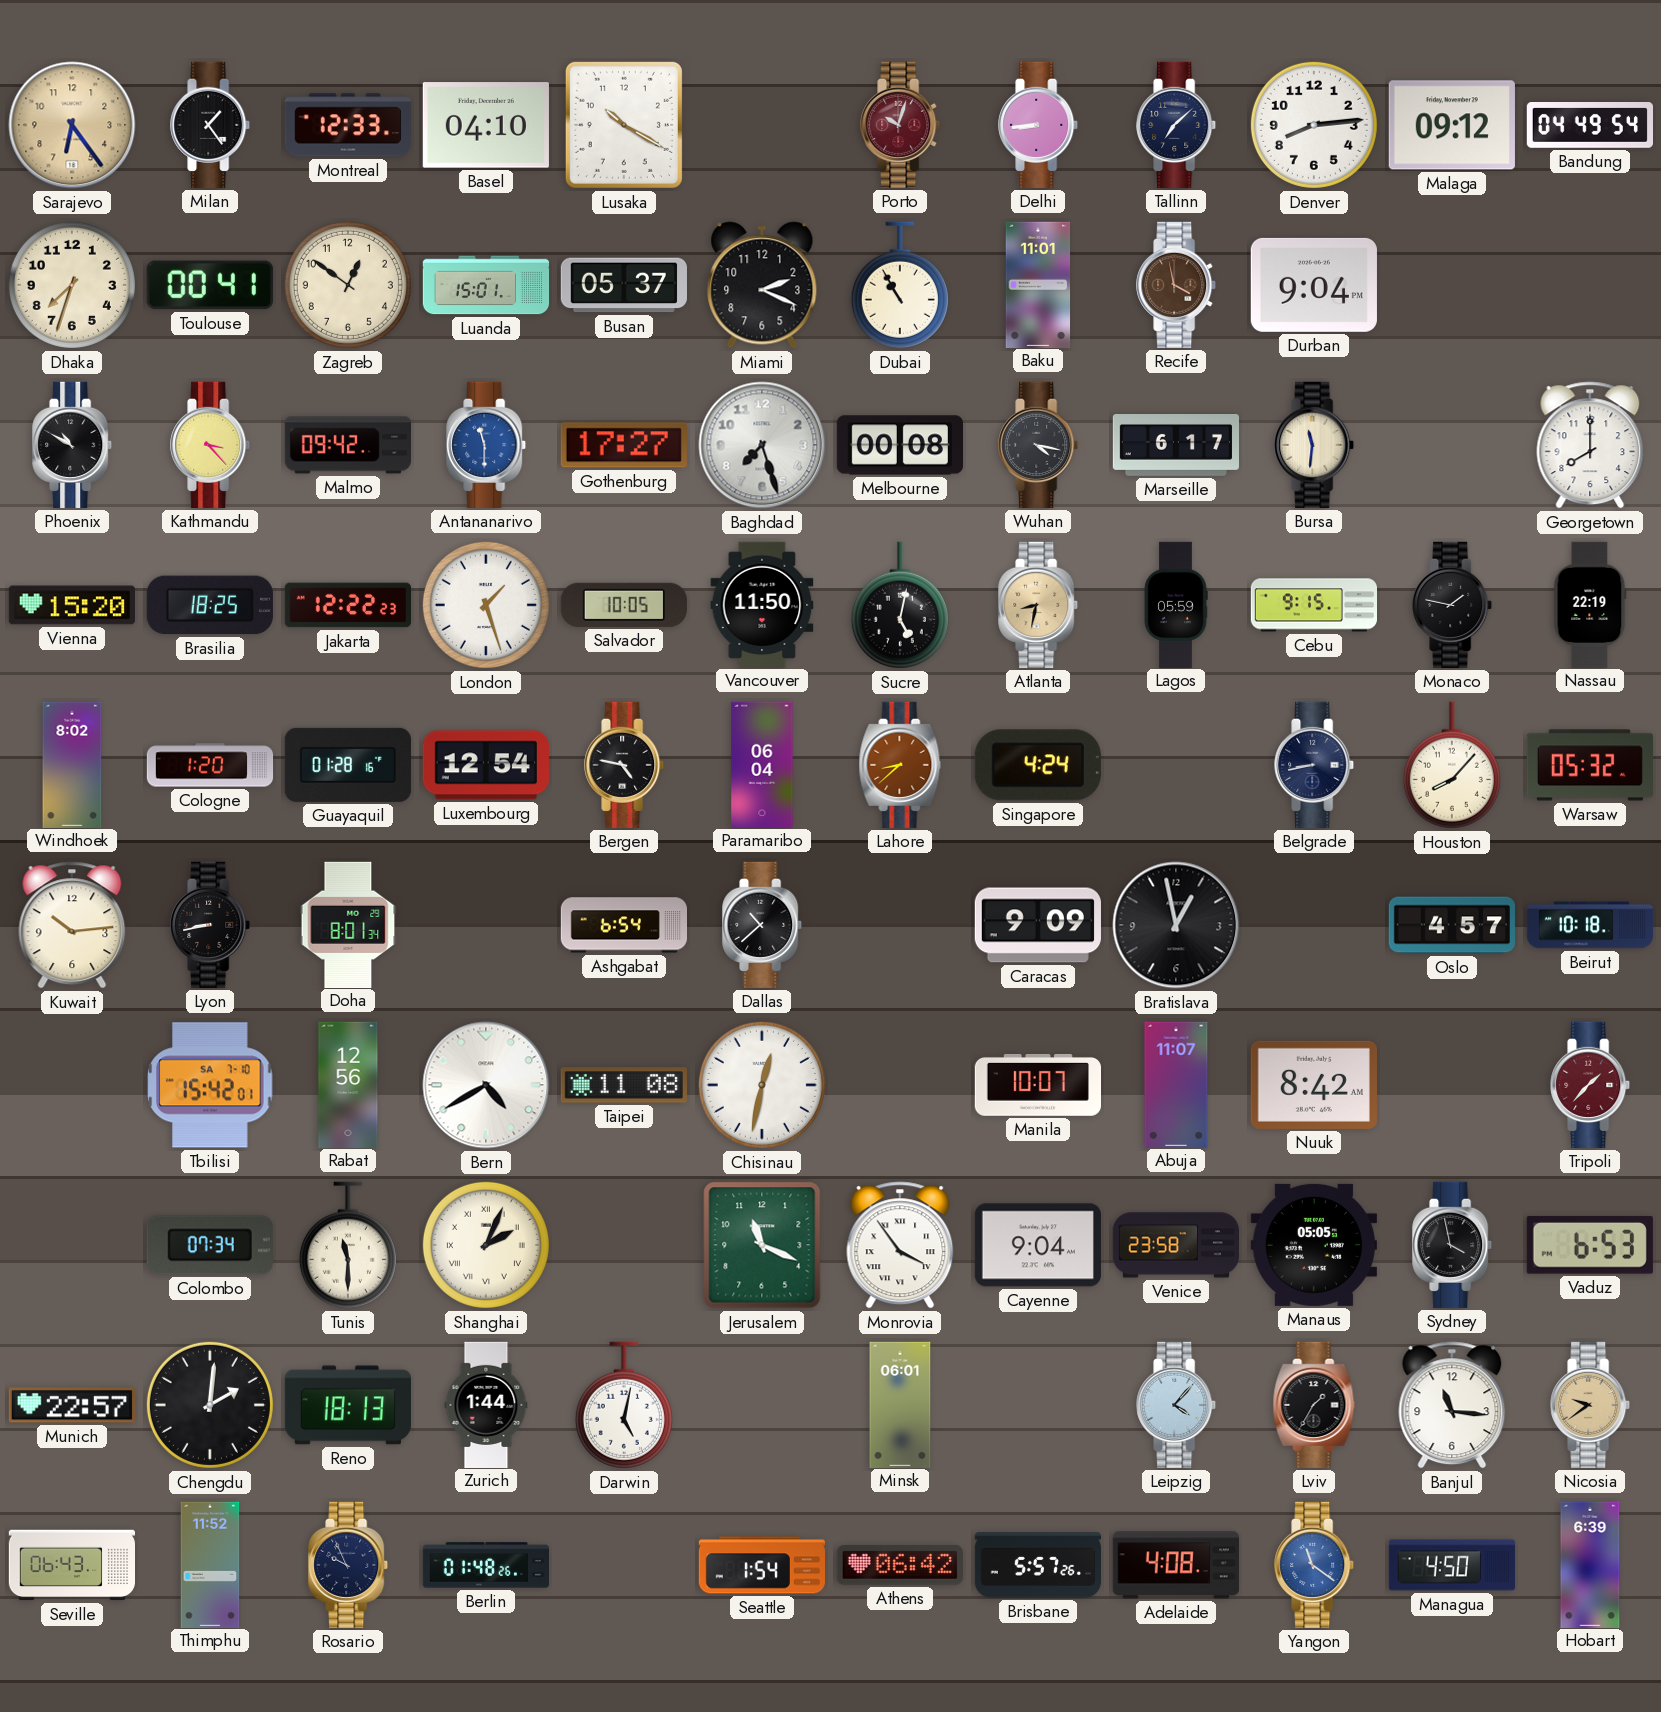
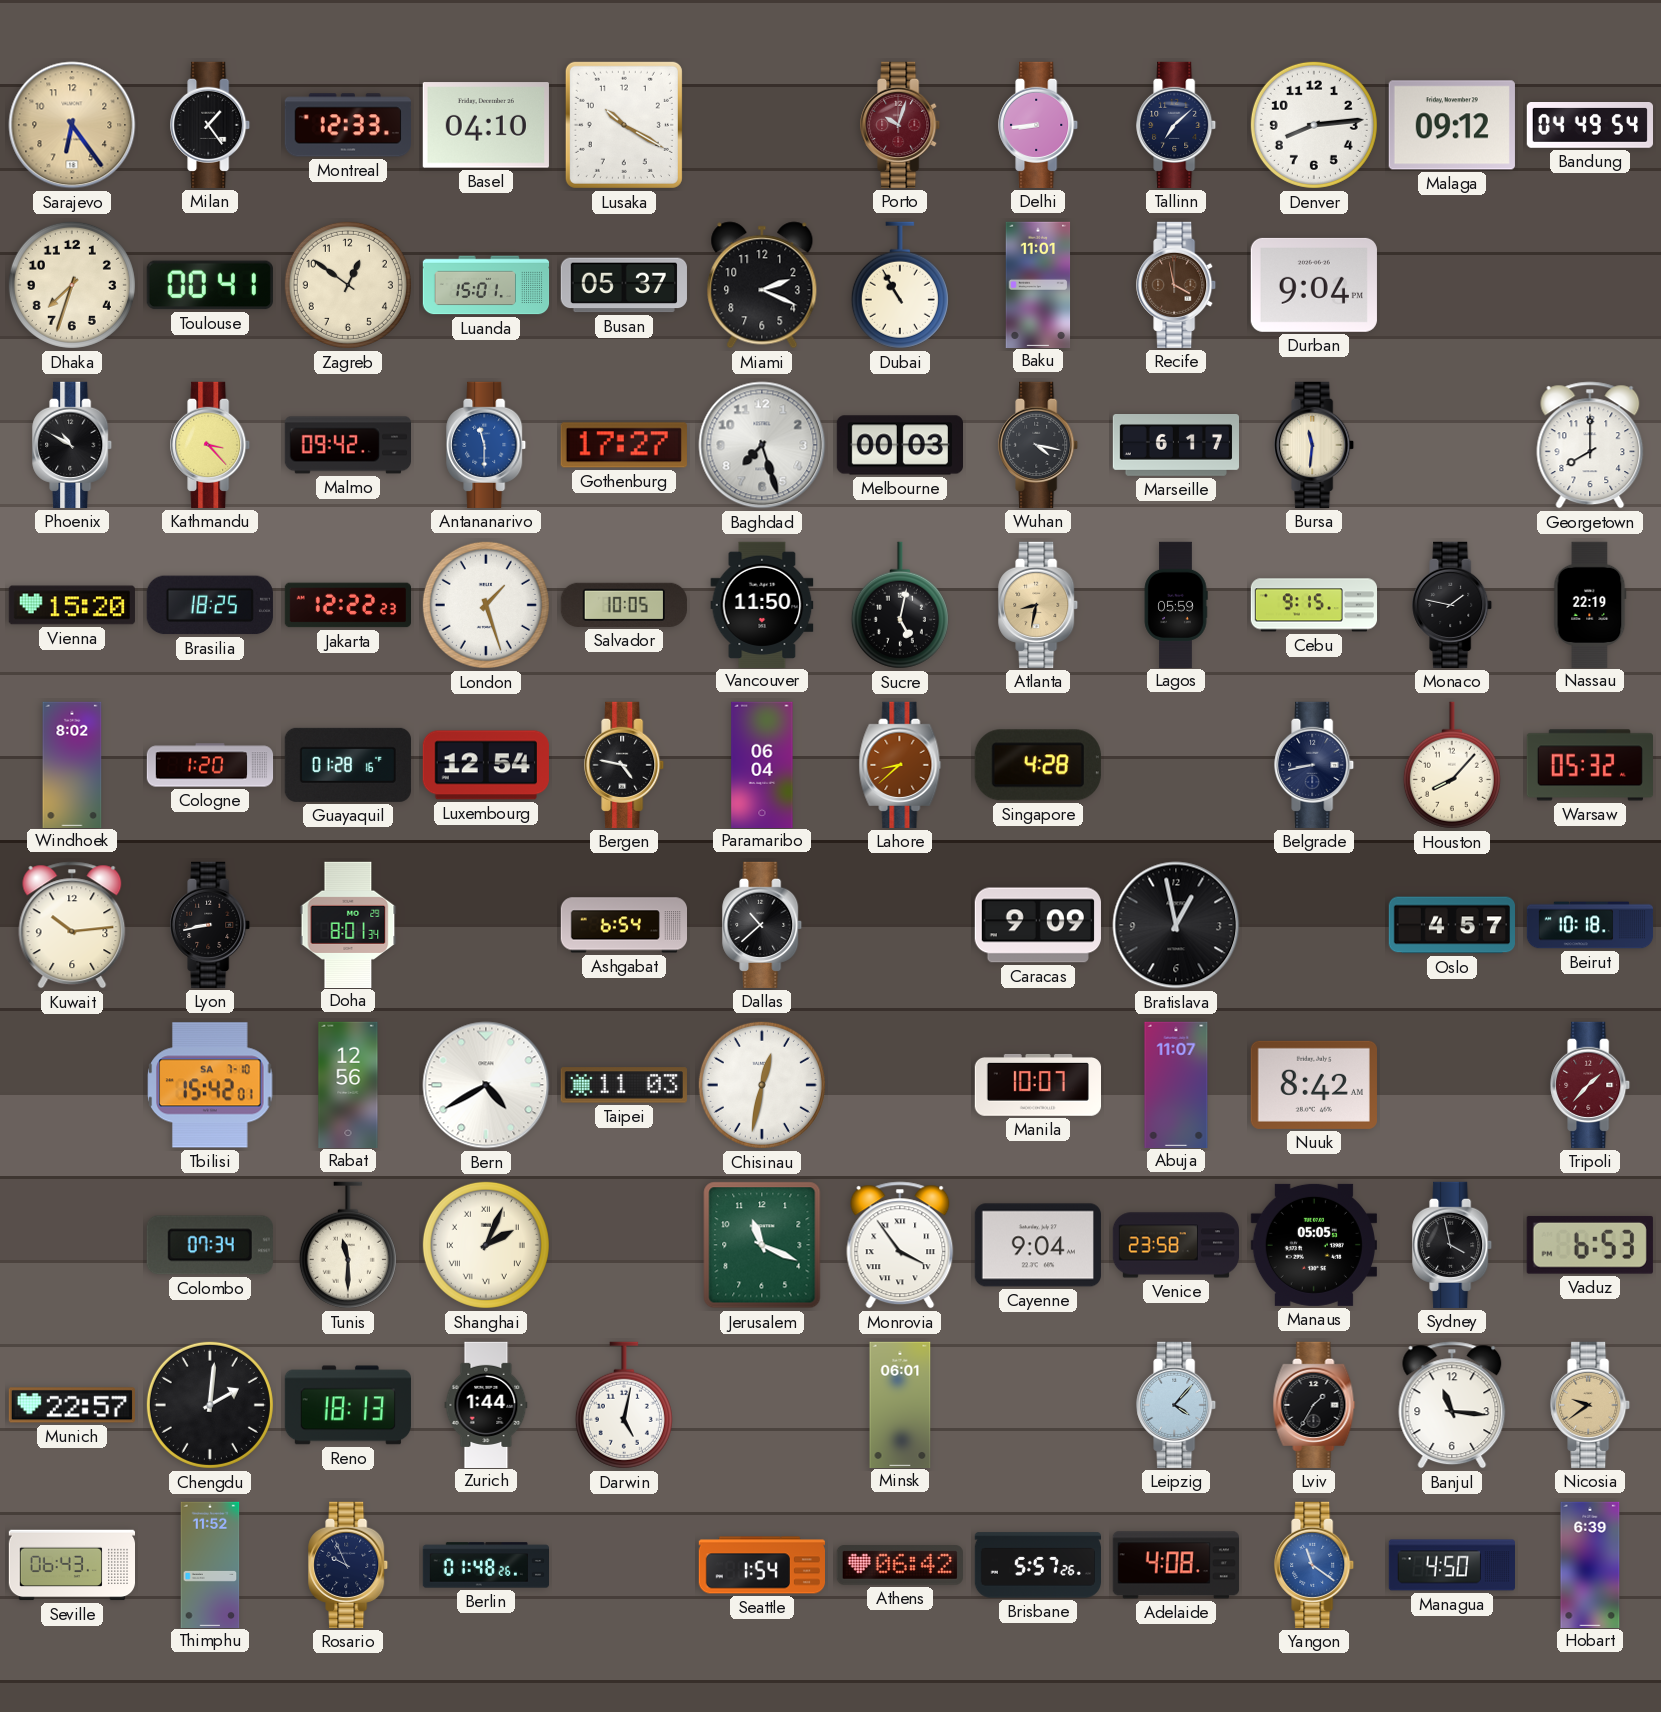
Melbourne: 00:08 -> 00:03
Singapore: 4:24 -> 4:28
Taipei: 11:08 -> 11:03
